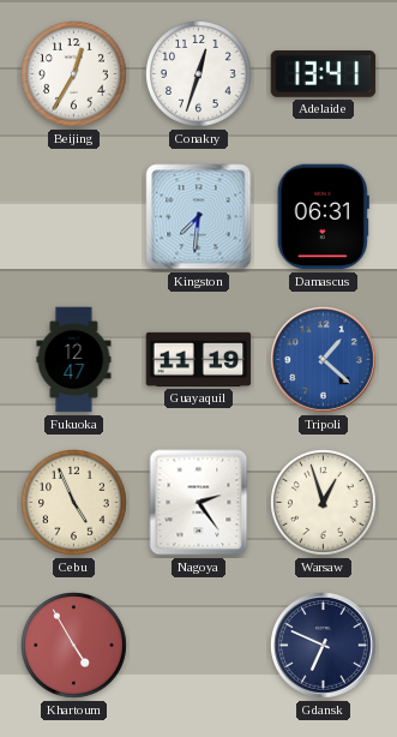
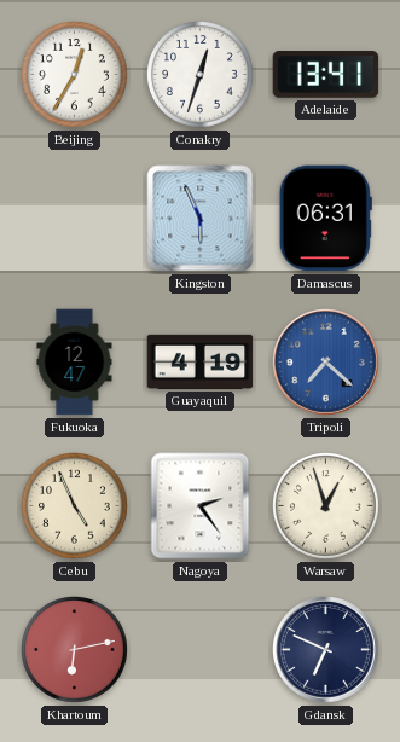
Kingston: 7:31 -> 5:56
Guayaquil: 11:19 -> 4:19
Tripoli: 1:22 -> 7:22
Khartoum: 4:55 -> 6:13
